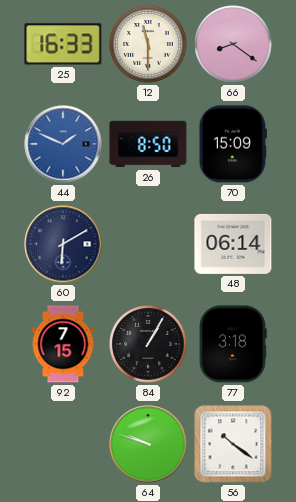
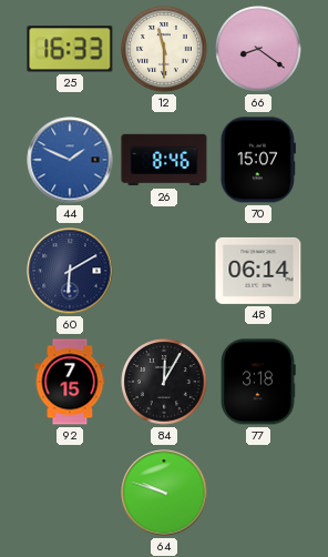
26: 8:50 -> 8:46
70: 15:09 -> 15:07
84: 1:05 -> 12:05
56: 10:21 -> none
